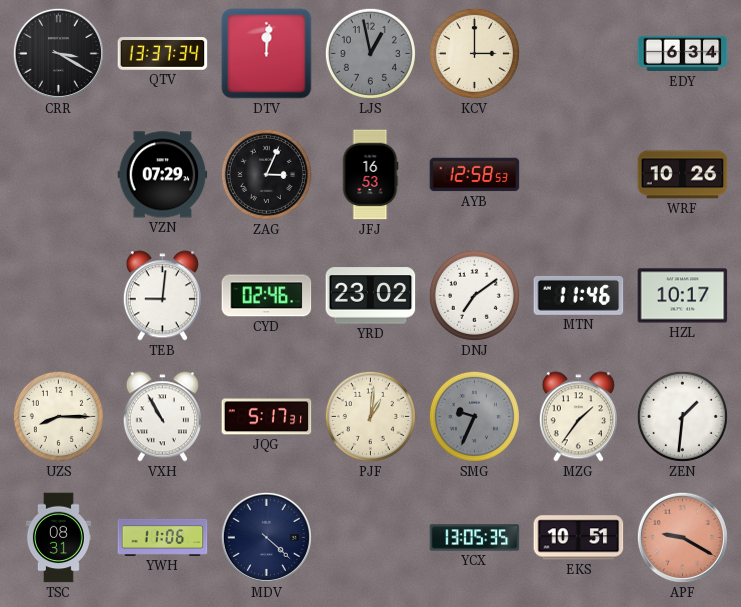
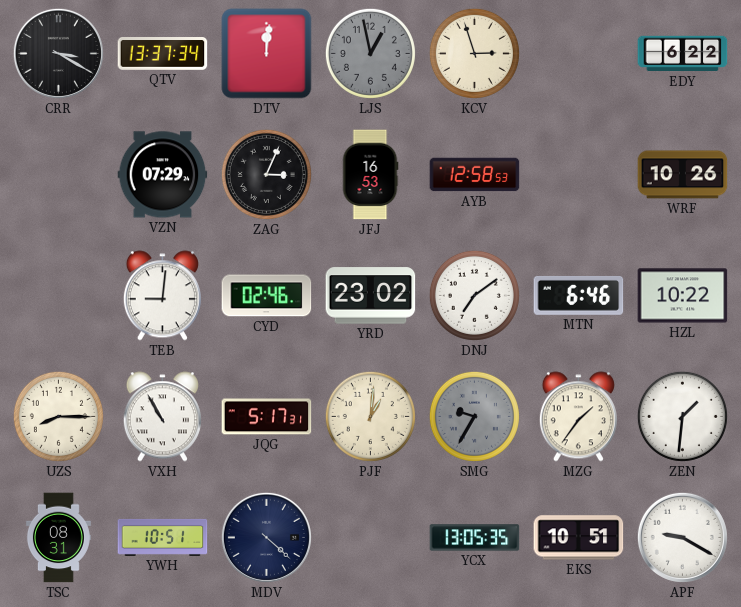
KCV: 3:00 -> 2:57
EDY: 6:34 -> 6:22
MTN: 11:46 -> 6:46
HZL: 10:17 -> 10:22
SMG: 9:34 -> 9:35
YWH: 11:06 -> 10:51
APF dial: salmon -> white
